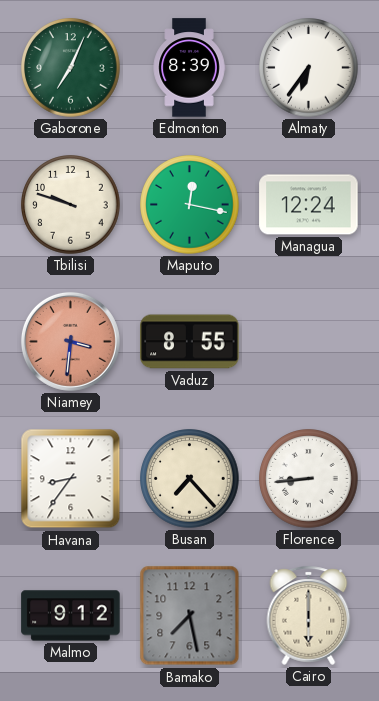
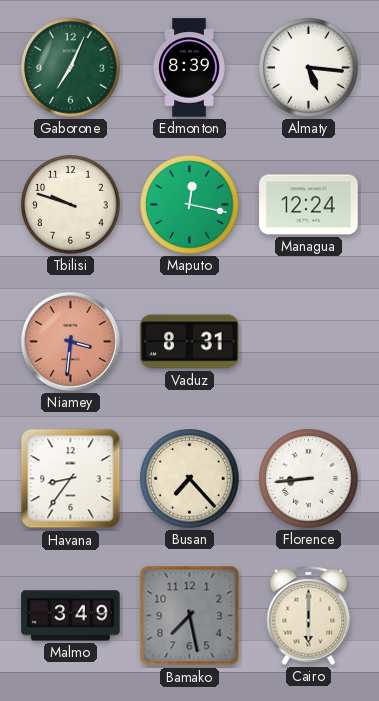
Almaty: 6:36 -> 5:16
Vaduz: 8:55 -> 8:31
Malmo: 9:12 -> 3:49
